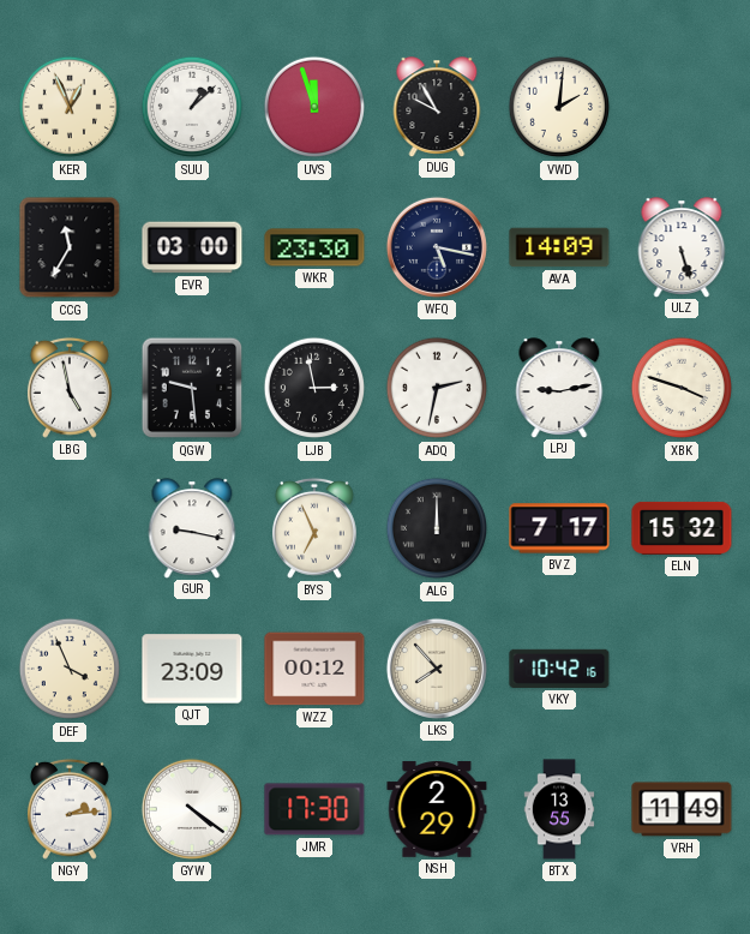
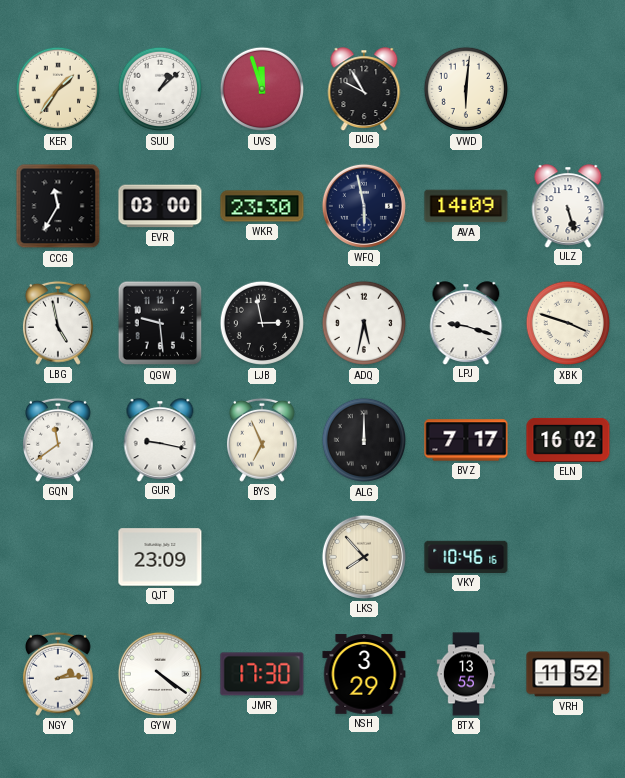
KER: 12:56 -> 1:36
VWD: 2:01 -> 6:01
WFQ: 5:17 -> 5:58
ADQ: 2:32 -> 5:32
LPJ: 9:13 -> 9:18
GQN: none -> 11:39
ELN: 15:32 -> 16:02
DEF: 3:56 -> none
WZZ: 00:12 -> none
VKY: 10:42 -> 10:46
NSH: 2:29 -> 3:29
VRH: 11:49 -> 11:52
